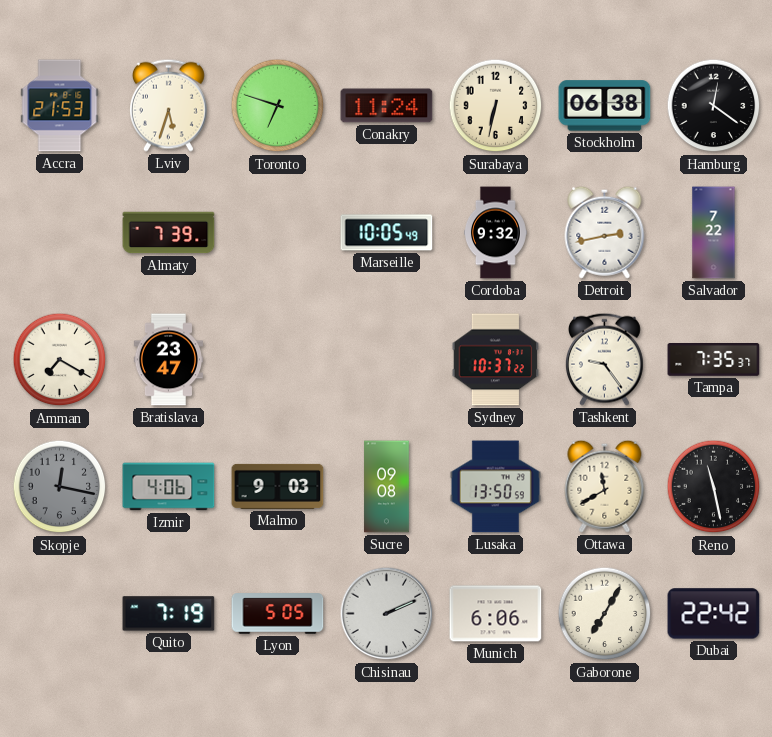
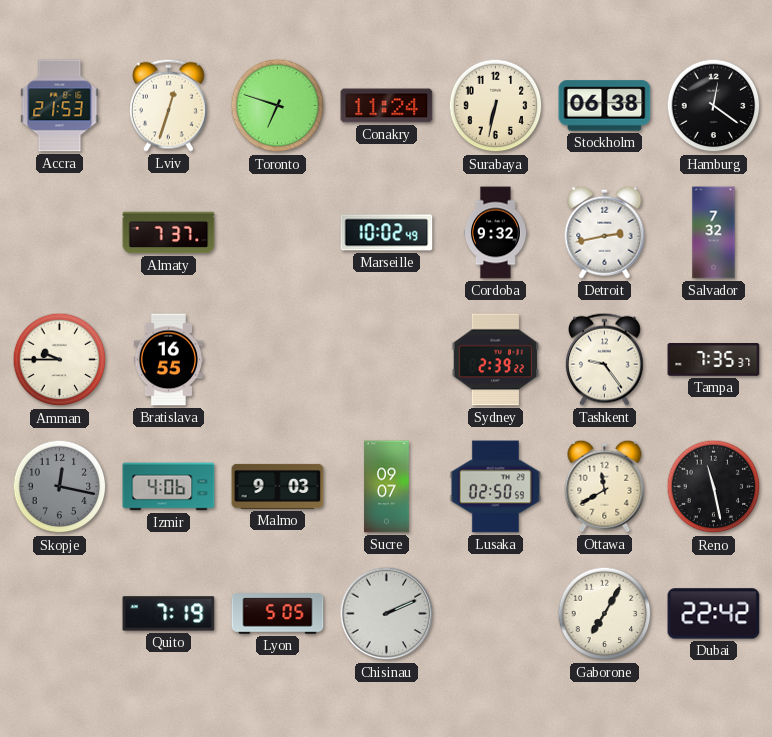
Lviv: 5:33 -> 12:33
Almaty: 7:39 -> 7:37
Marseille: 10:05 -> 10:02
Salvador: 7:22 -> 7:32
Amman: 7:20 -> 9:45
Bratislava: 23:47 -> 16:55
Sydney: 10:37 -> 2:39
Sucre: 09:08 -> 09:07
Lusaka: 13:50 -> 02:50
Munich: 6:06 -> none
